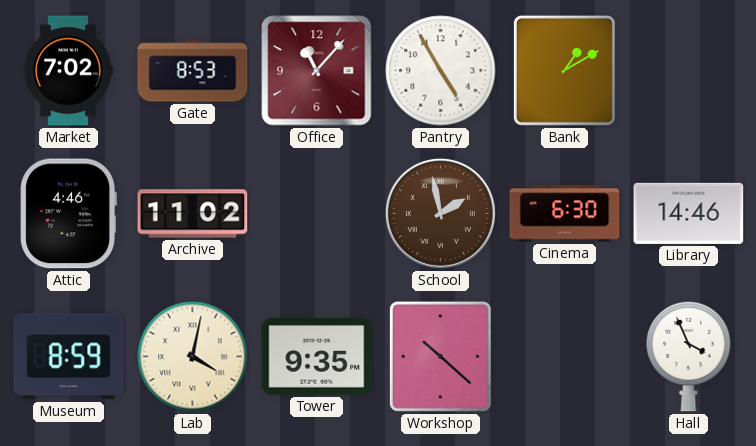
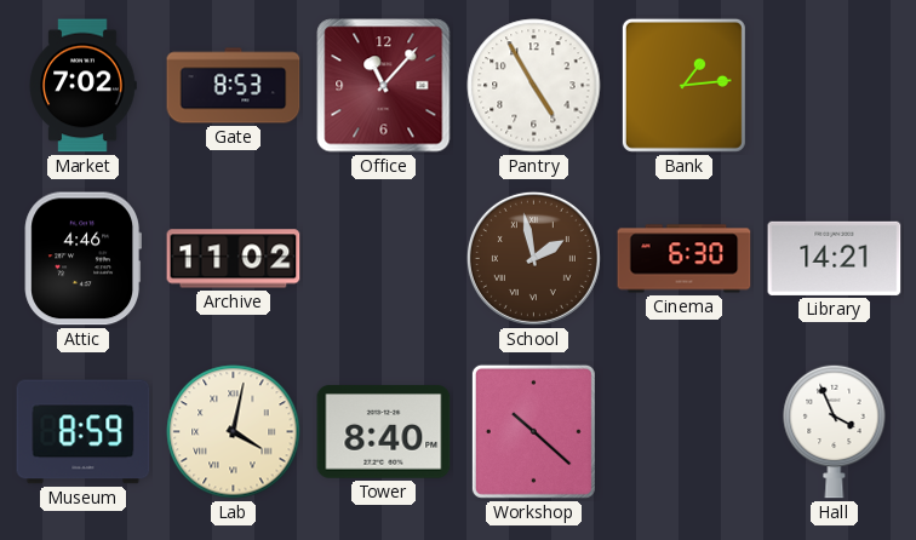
Bank: 1:10 -> 1:14
Library: 14:46 -> 14:21
Tower: 9:35 -> 8:40
